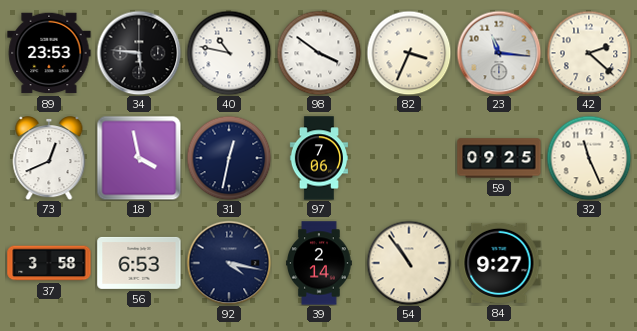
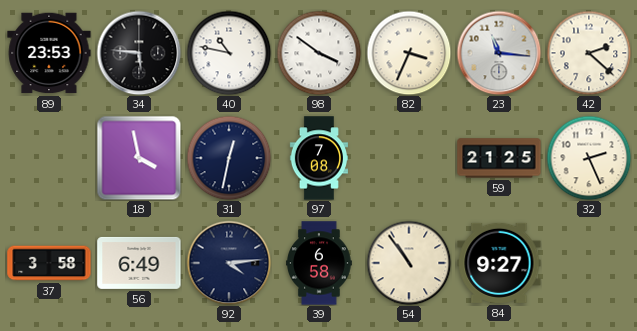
73: 12:41 -> none
97: 7:06 -> 7:08
59: 09:25 -> 21:25
32: 11:26 -> 2:26
56: 6:53 -> 6:49
92: 4:17 -> 4:14
39: 2:14 -> 6:58
